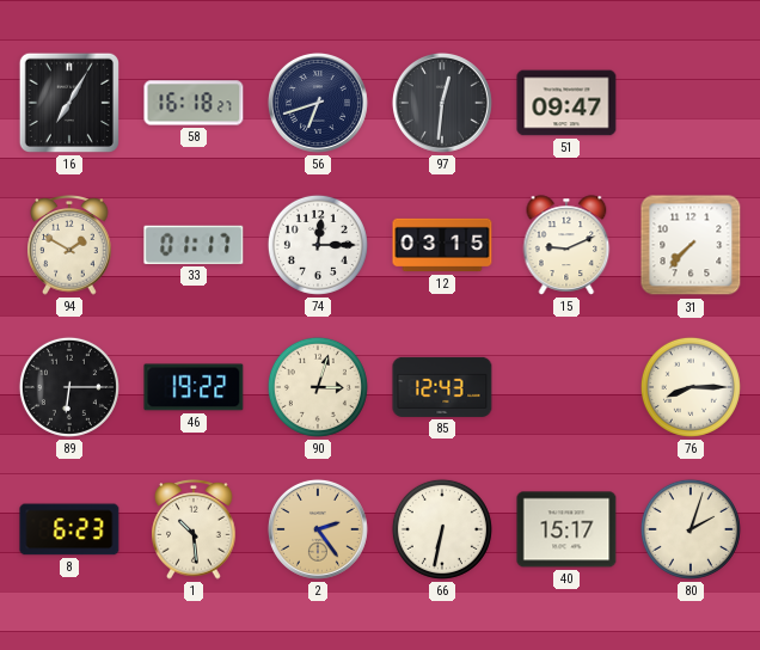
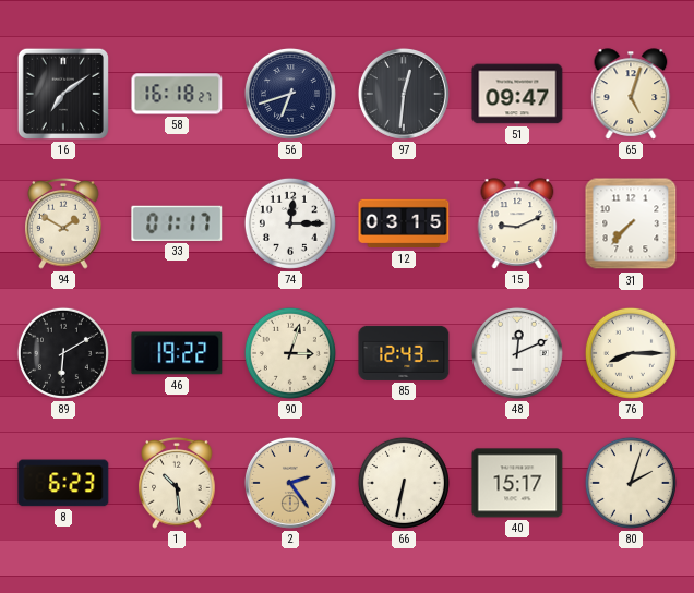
16: 7:05 -> 7:09
65: none -> 5:03
89: 6:15 -> 6:10
48: none -> 12:11
